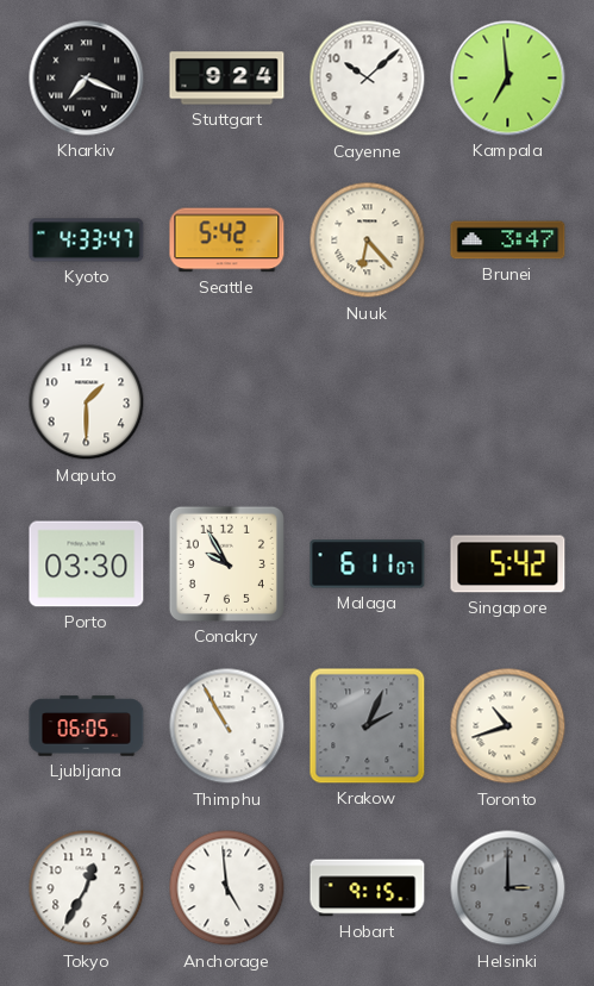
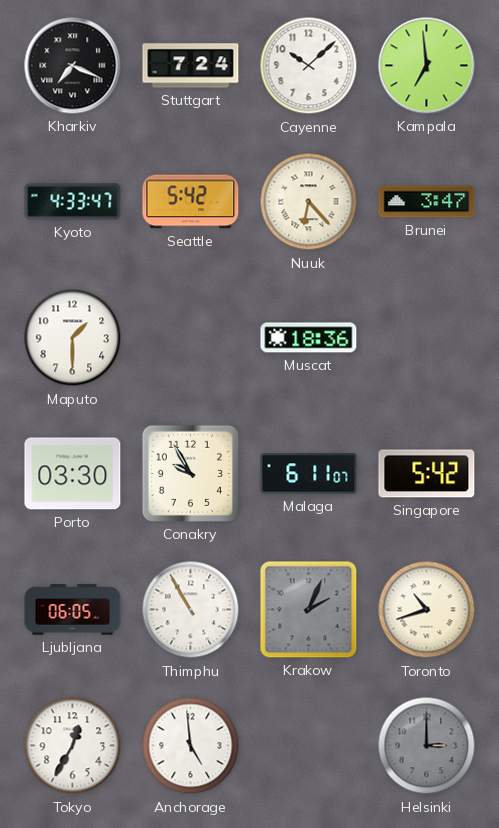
Stuttgart: 9:24 -> 7:24
Muscat: none -> 18:36
Hobart: 9:15 -> none
